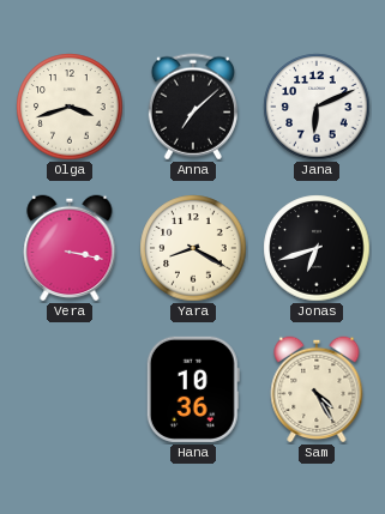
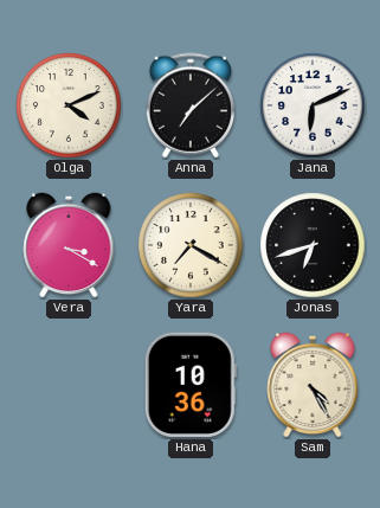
Olga: 3:42 -> 4:11
Vera: 3:17 -> 3:20
Yara: 8:20 -> 7:20
